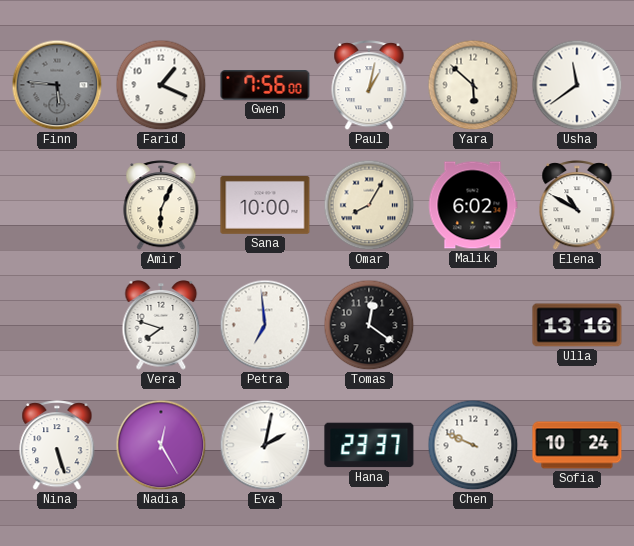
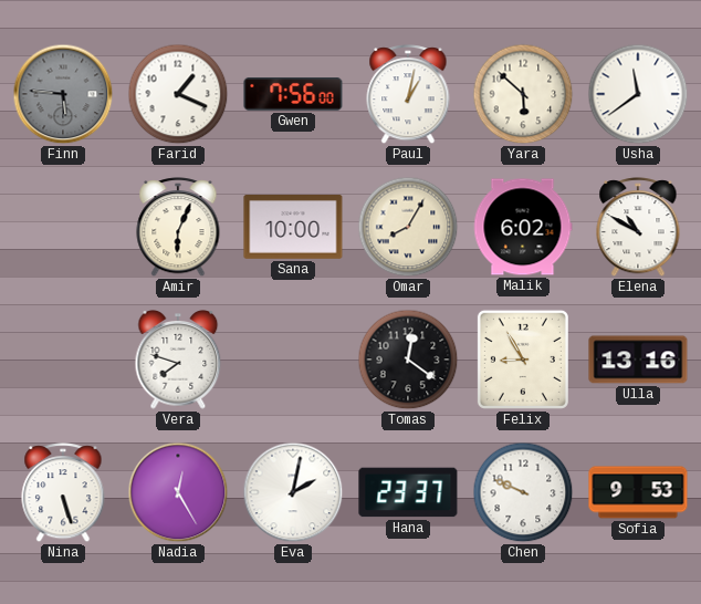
Petra: 6:59 -> none
Felix: none -> 8:55
Sofia: 10:24 -> 9:53
